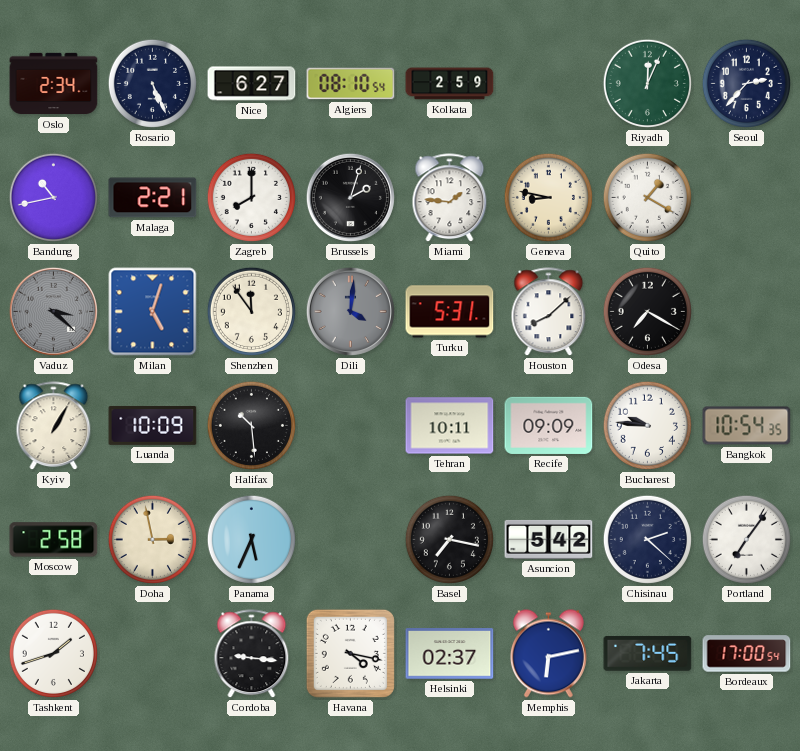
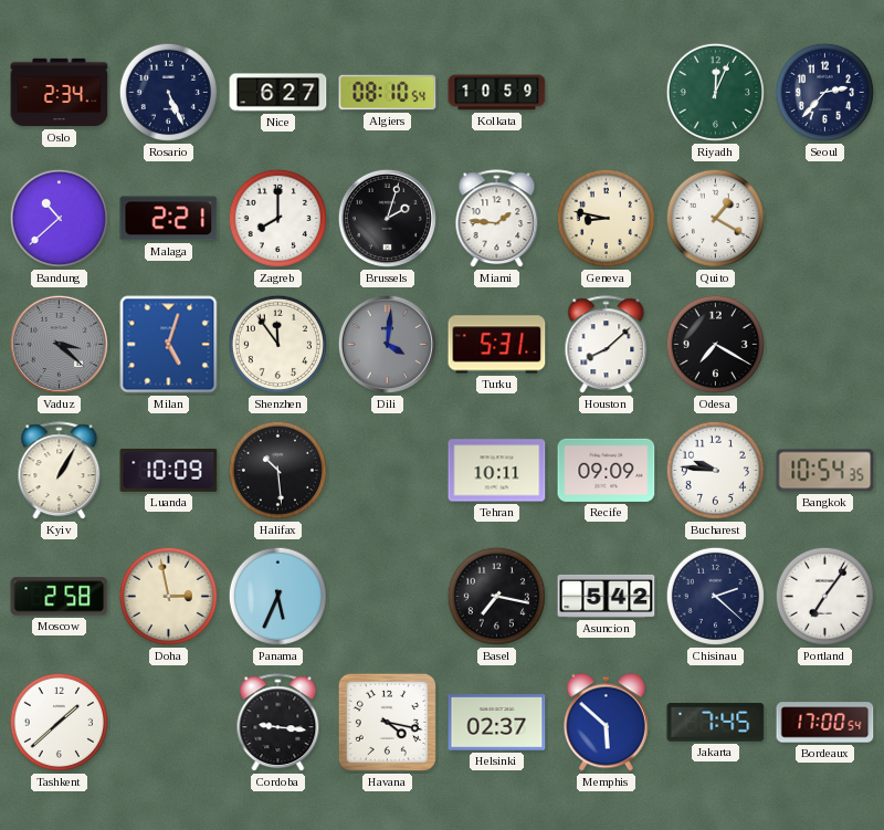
Kolkata: 2:59 -> 10:59
Bandung: 10:43 -> 10:38
Tashkent: 1:42 -> 1:38
Memphis: 6:13 -> 5:52
